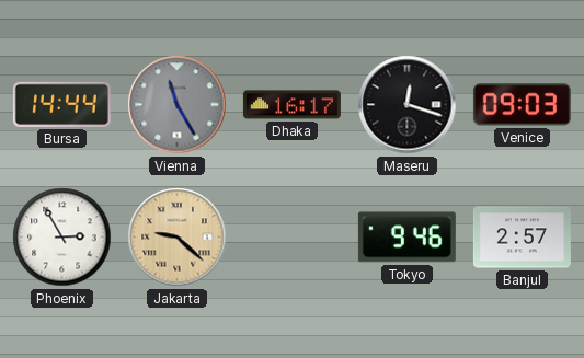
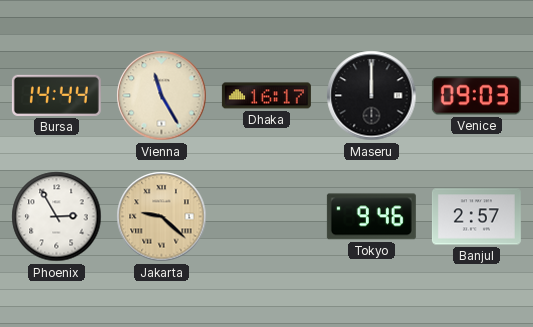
Vienna dial: grey -> cream
Maseru: 12:18 -> 12:00
